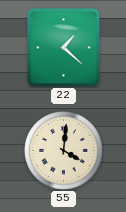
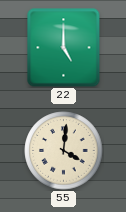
22: 1:22 -> 5:00
